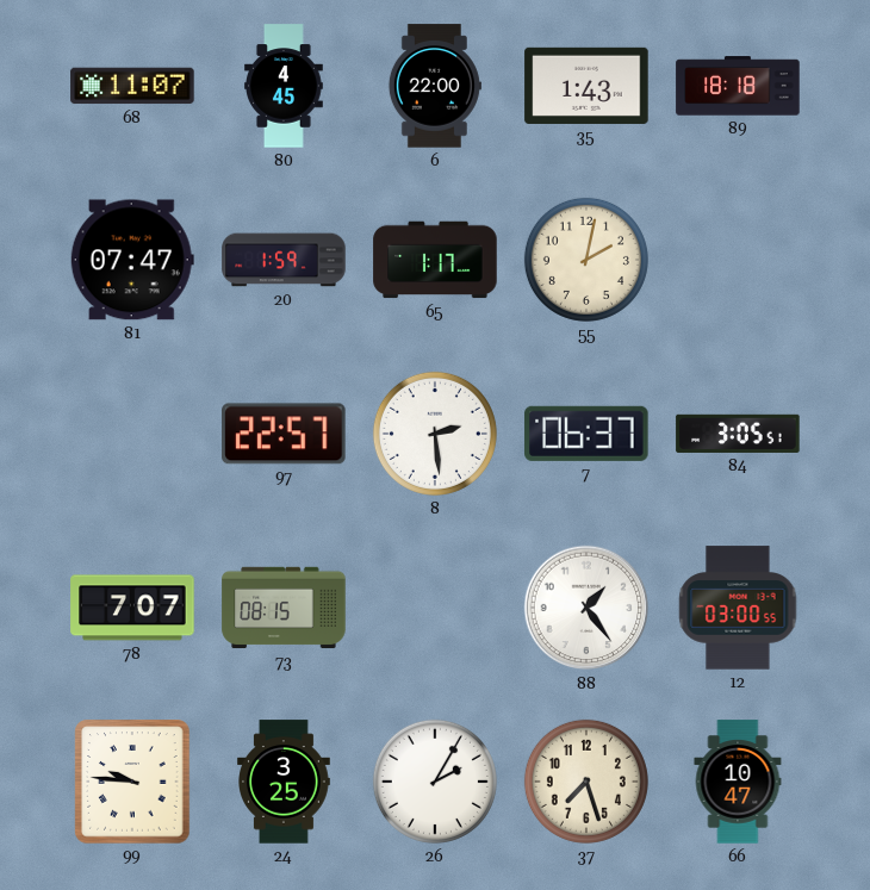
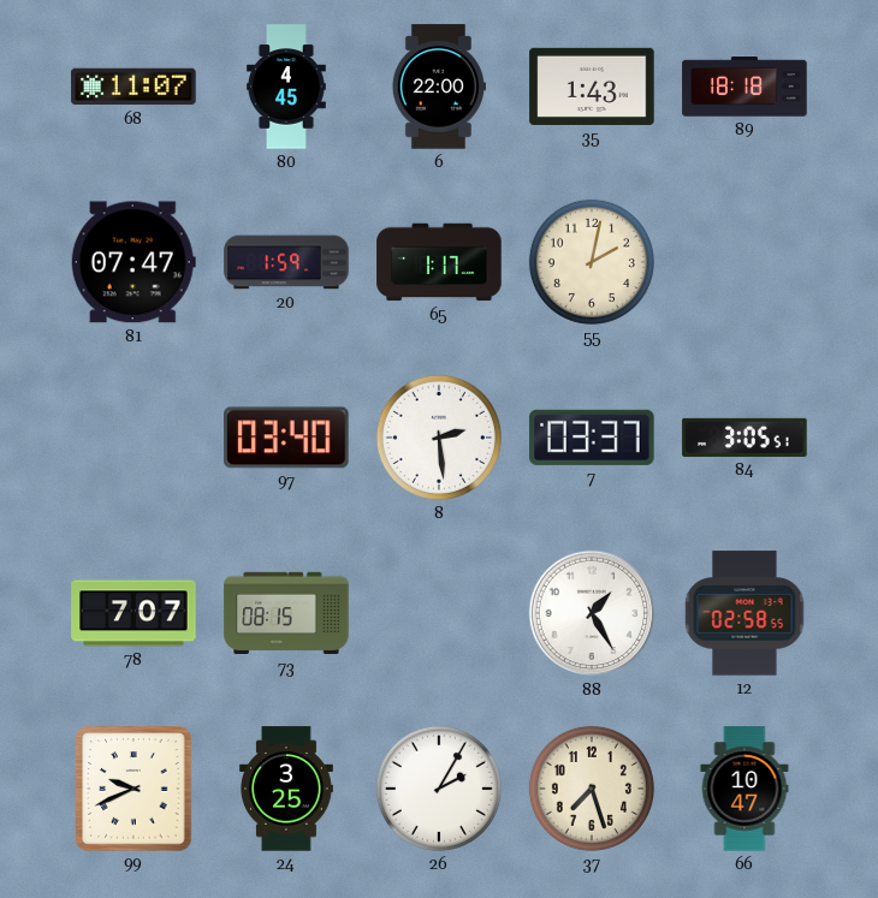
97: 22:57 -> 03:40
7: 06:37 -> 03:37
88: 1:24 -> 1:25
12: 03:00 -> 02:58
99: 9:46 -> 9:41
